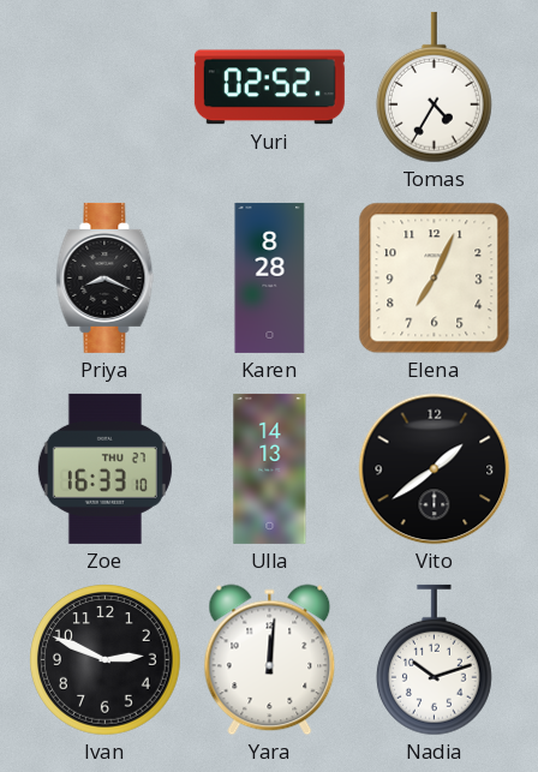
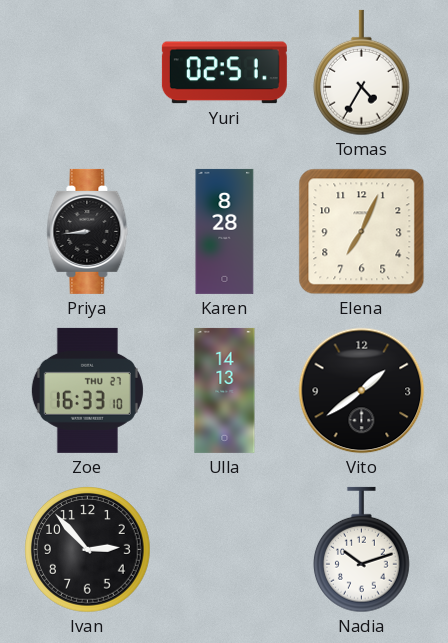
Yuri: 02:52 -> 02:51
Priya: 8:19 -> 8:44
Ivan: 2:49 -> 2:53
Yara: 12:01 -> none
